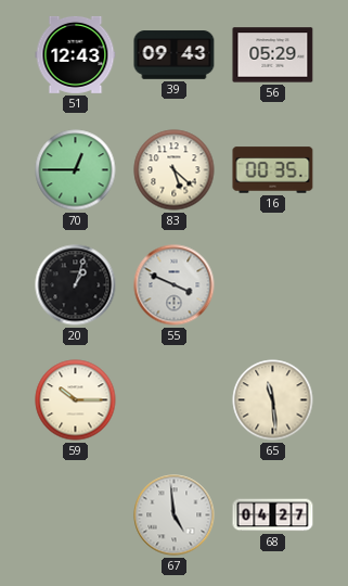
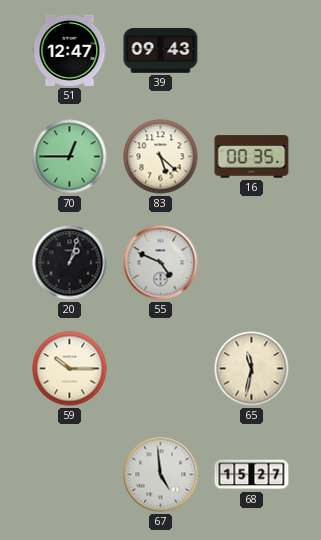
51: 12:43 -> 12:47
56: 05:29 -> none
55: 3:49 -> 4:49
65: 11:29 -> 11:32
68: 04:27 -> 15:27
